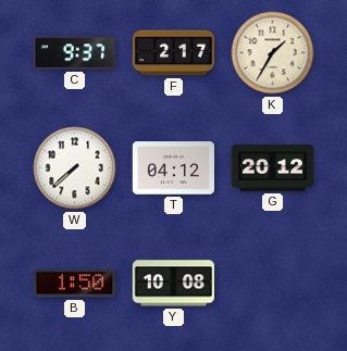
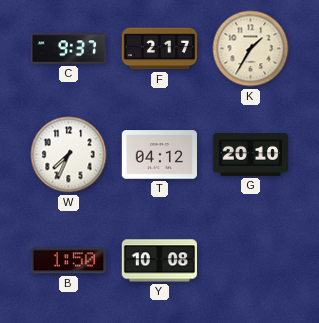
W: 7:38 -> 7:34
G: 20:12 -> 20:10
